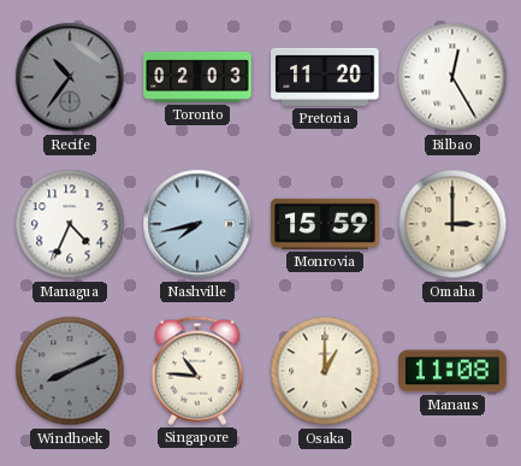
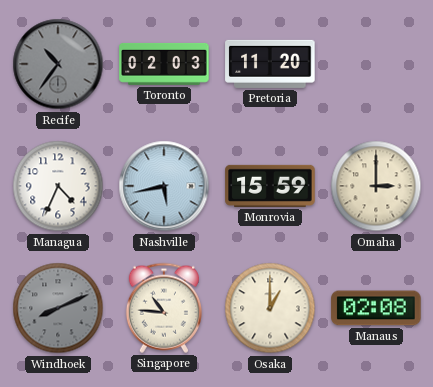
Bilbao: 12:25 -> none
Nashville: 7:43 -> 5:43
Manaus: 11:08 -> 02:08
